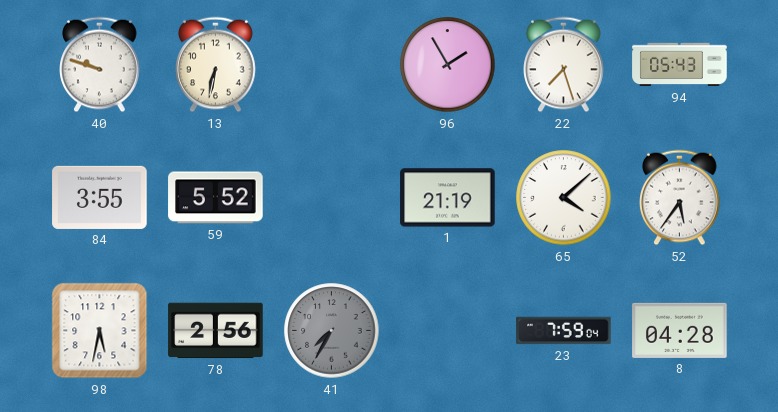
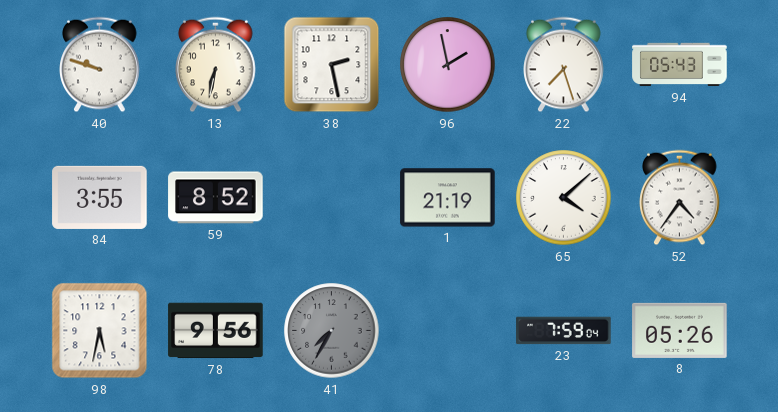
38: none -> 2:28
96: 1:55 -> 1:58
59: 5:52 -> 8:52
52: 5:36 -> 4:36
78: 2:56 -> 9:56
8: 04:28 -> 05:26
